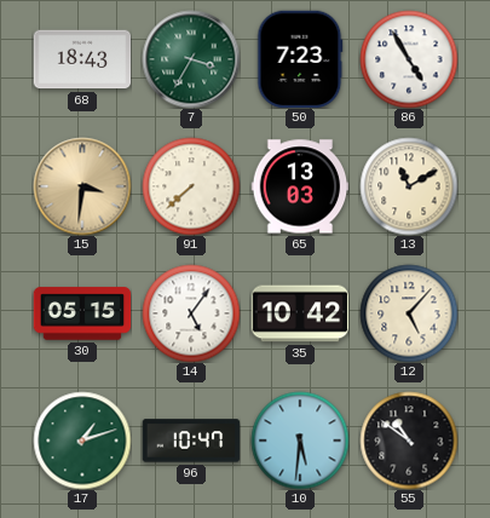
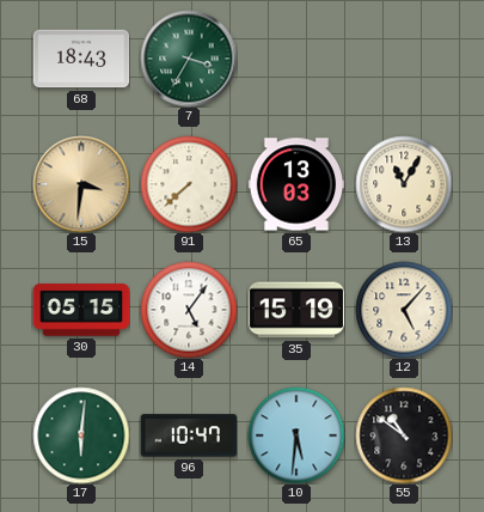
50: 7:23 -> none
86: 4:55 -> none
13: 11:10 -> 11:05
35: 10:42 -> 15:19
17: 1:12 -> 6:01
